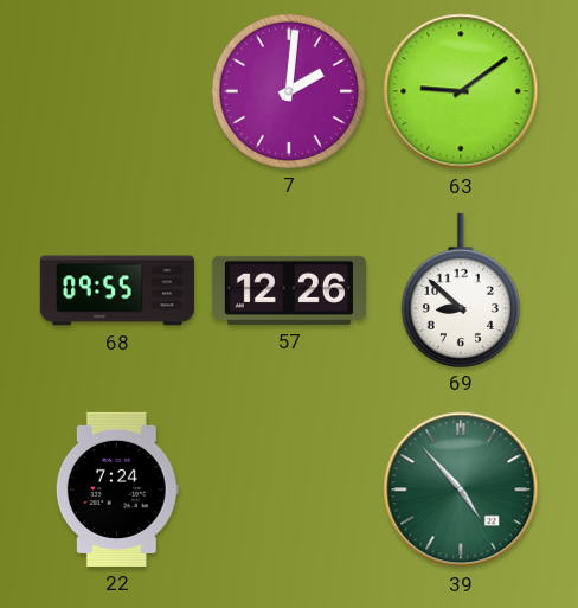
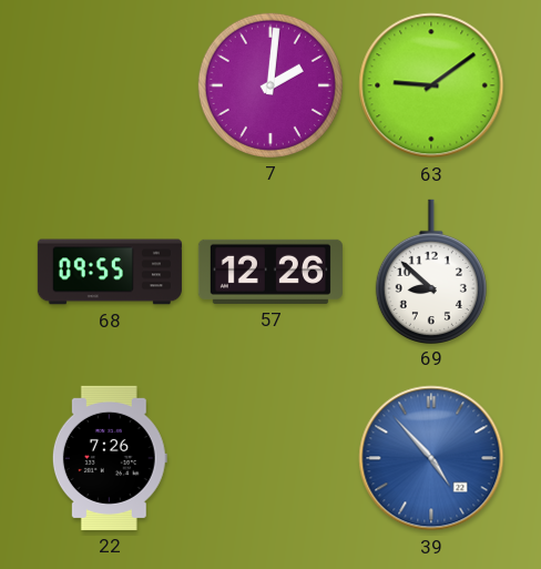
22: 7:24 -> 7:26
39 dial: green -> blue
